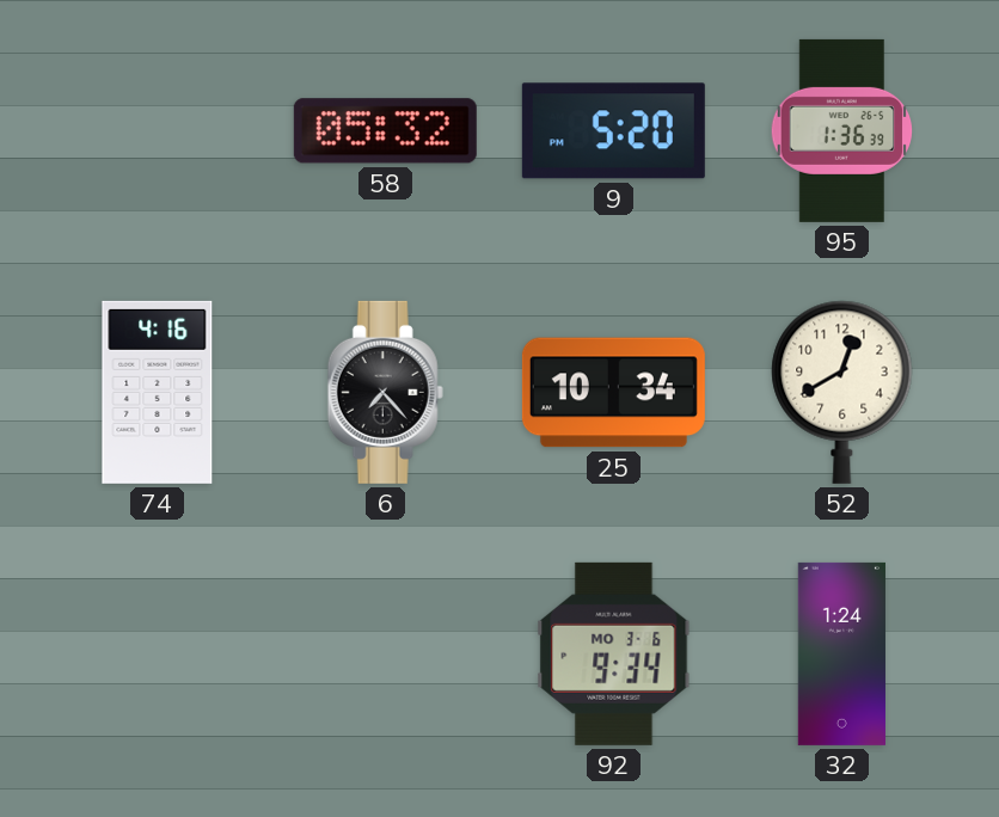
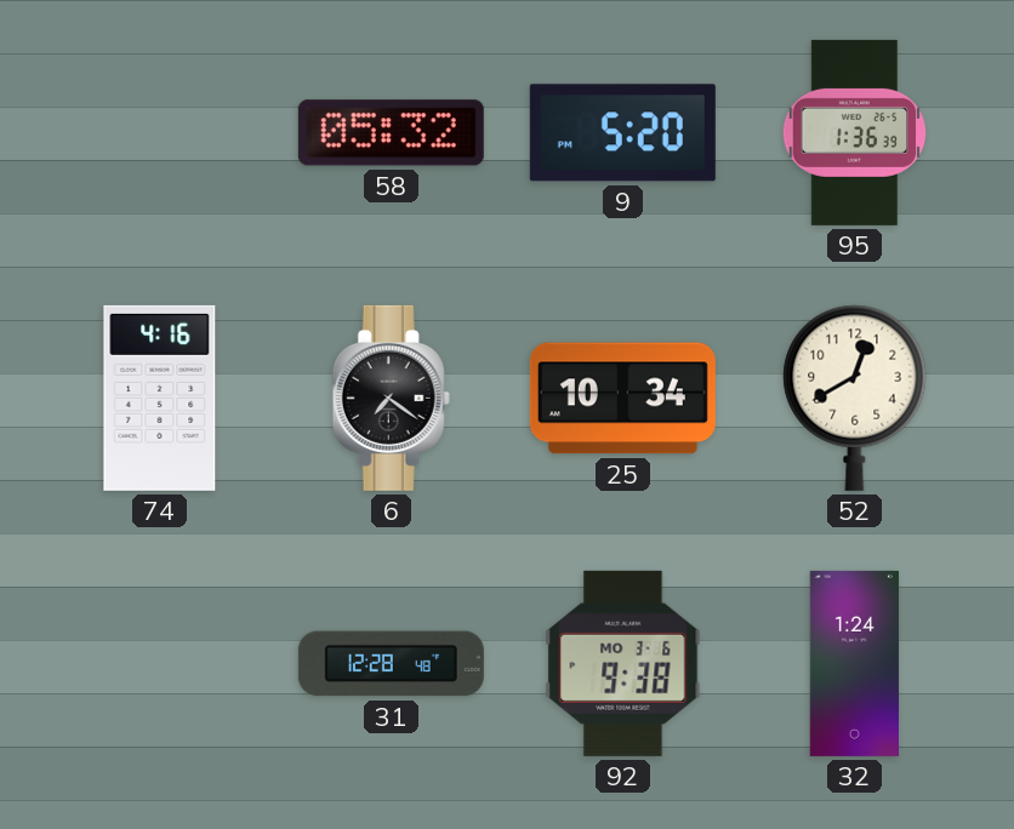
6: 7:23 -> 7:21
31: none -> 12:28
92: 9:34 -> 9:38
